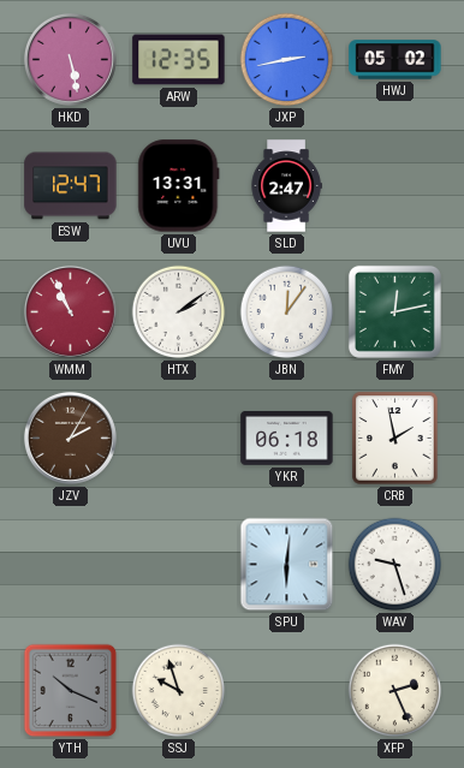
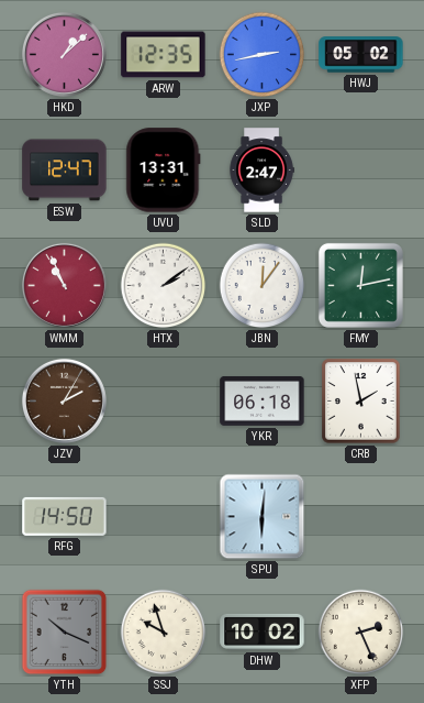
HKD: 5:28 -> 1:08
RFG: none -> 14:50
WAV: 9:27 -> none
DHW: none -> 10:02
